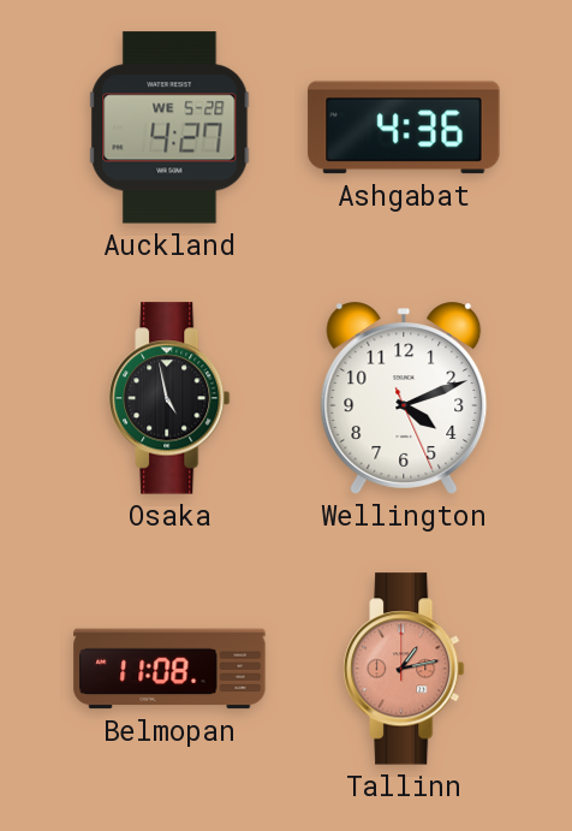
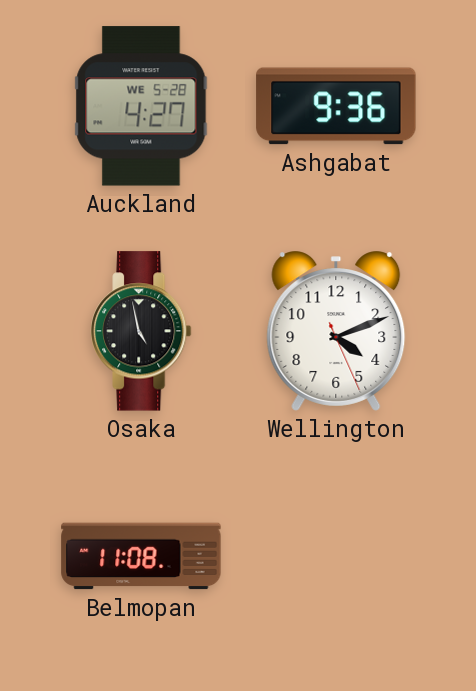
Ashgabat: 4:36 -> 9:36
Tallinn: 1:13 -> none
